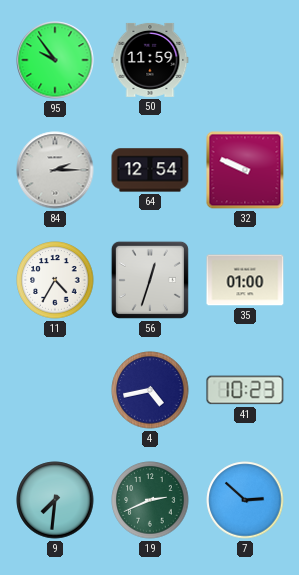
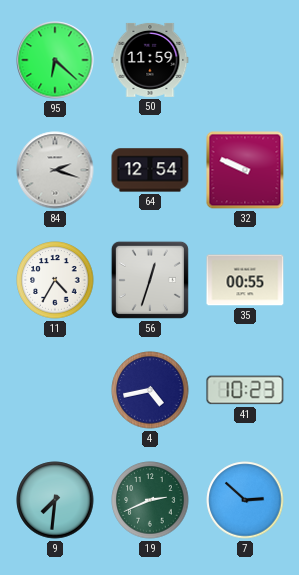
95: 9:54 -> 6:22
84: 2:15 -> 2:18
35: 01:00 -> 00:55
